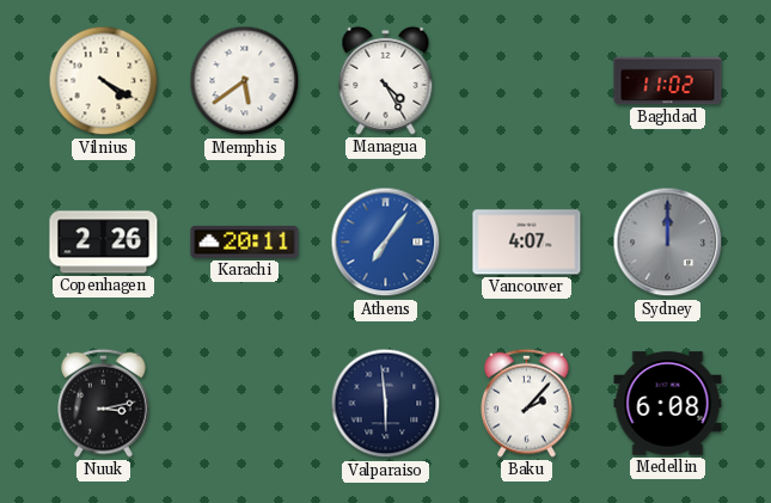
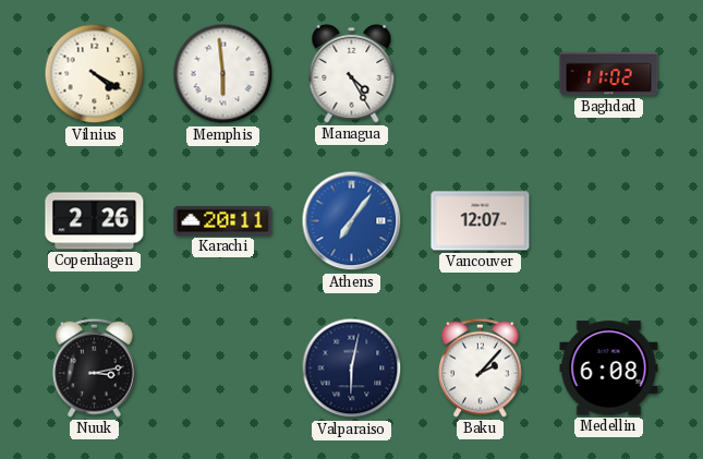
Memphis: 5:39 -> 5:59
Vancouver: 4:07 -> 12:07
Sydney: 12:00 -> none
Valparaiso: 5:59 -> 6:02
